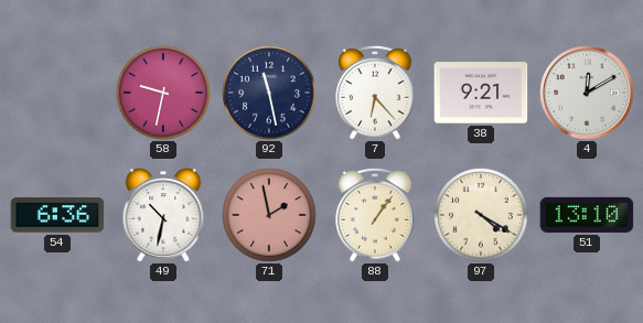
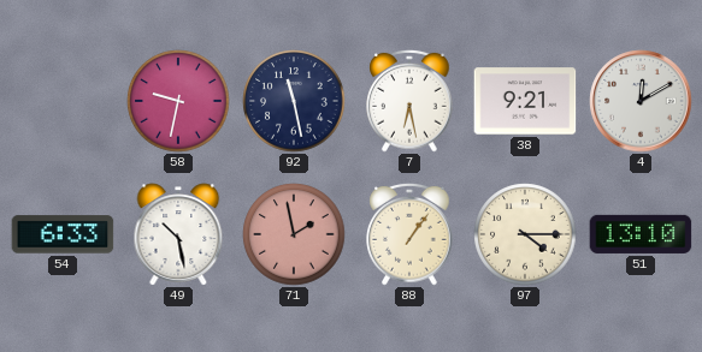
7: 6:23 -> 6:28
54: 6:36 -> 6:33
49: 10:32 -> 10:28
97: 4:20 -> 4:15
